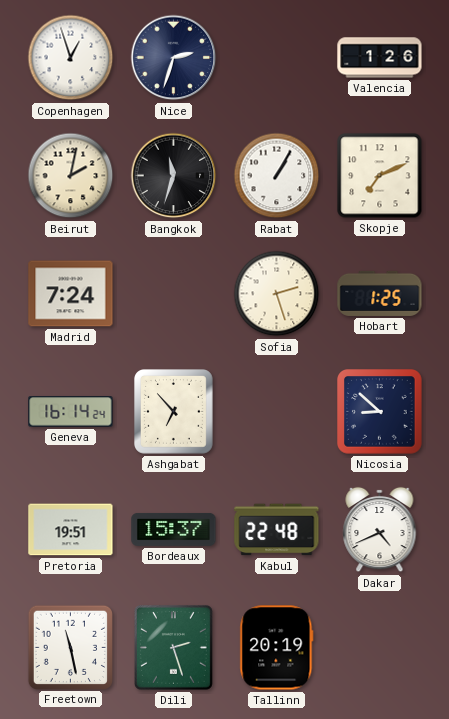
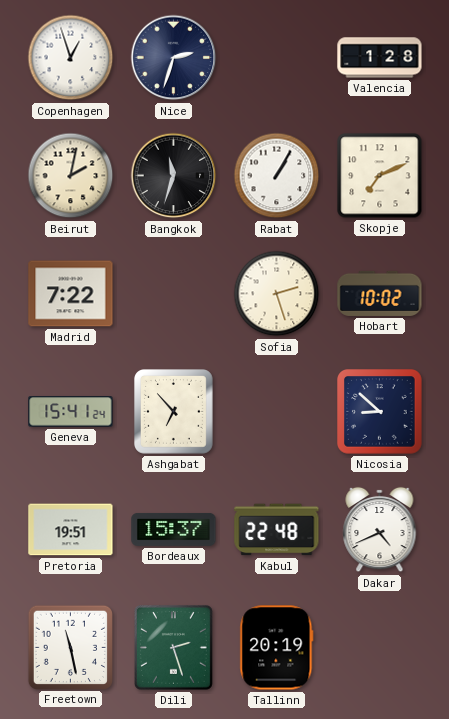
Valencia: 1:26 -> 1:28
Madrid: 7:24 -> 7:22
Hobart: 1:25 -> 10:02
Geneva: 16:14 -> 15:41
